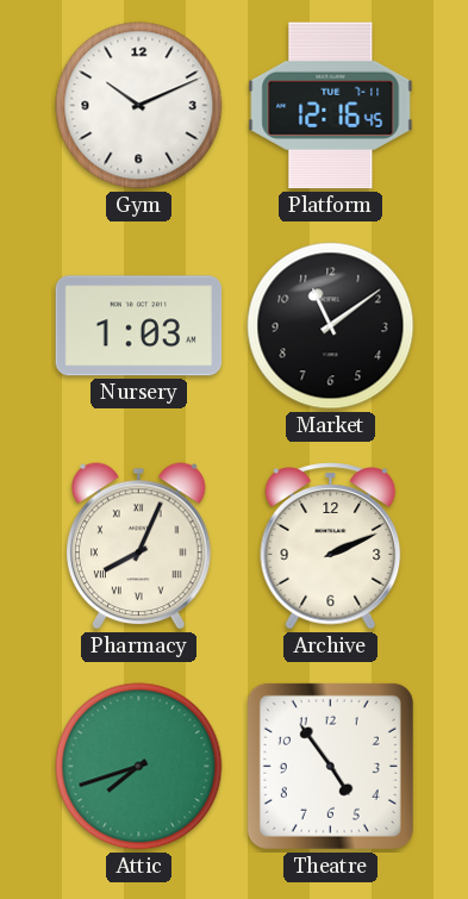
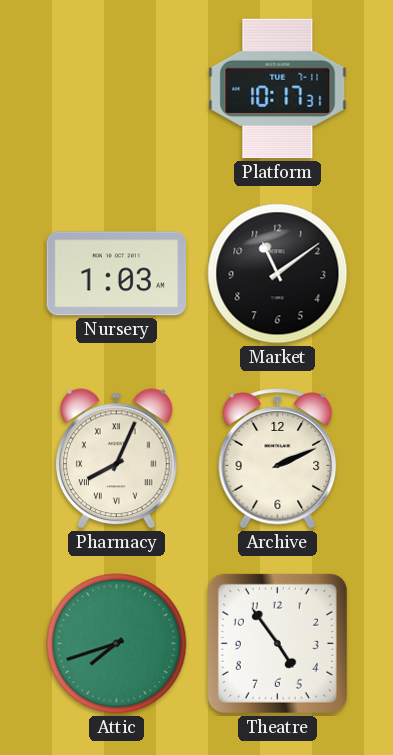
Gym: 10:11 -> none
Platform: 12:16 -> 10:17
